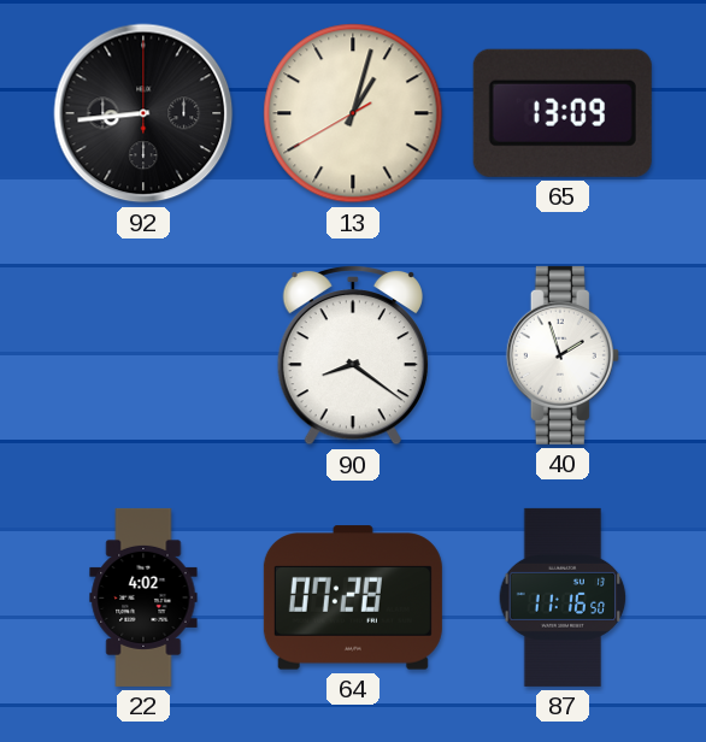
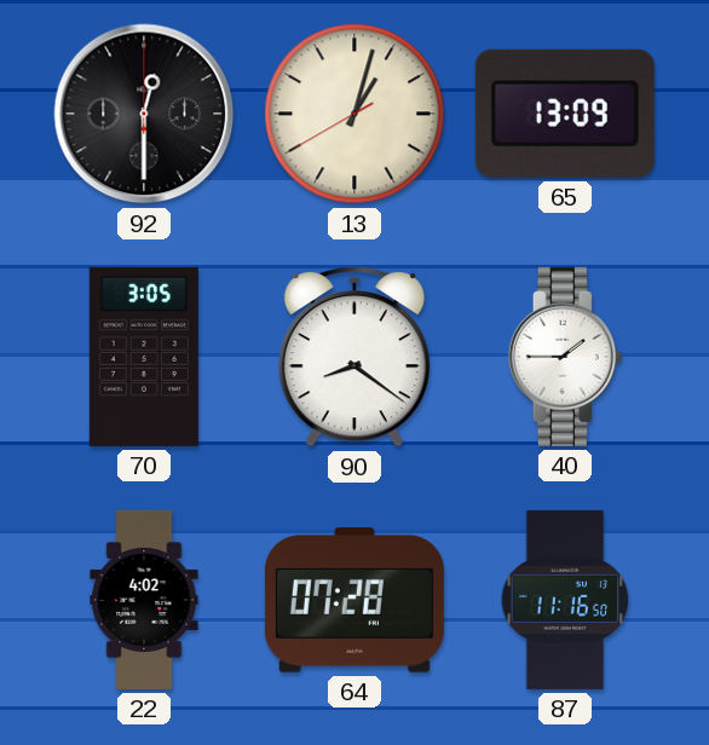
92: 8:44 -> 12:30
70: none -> 3:05
40: 1:57 -> 1:45
